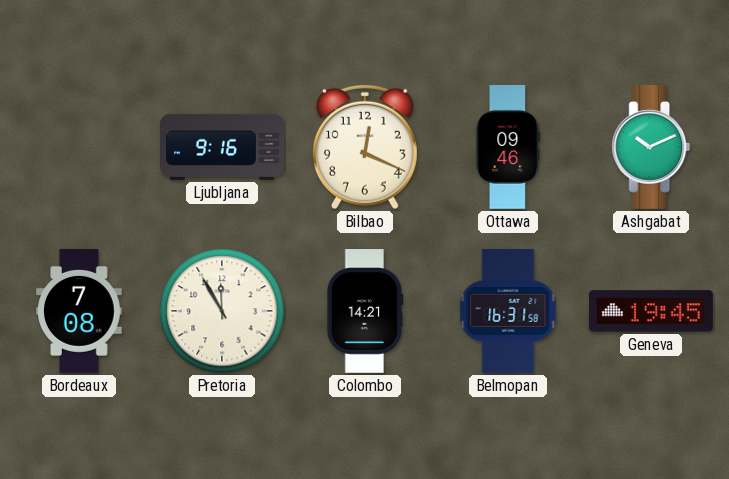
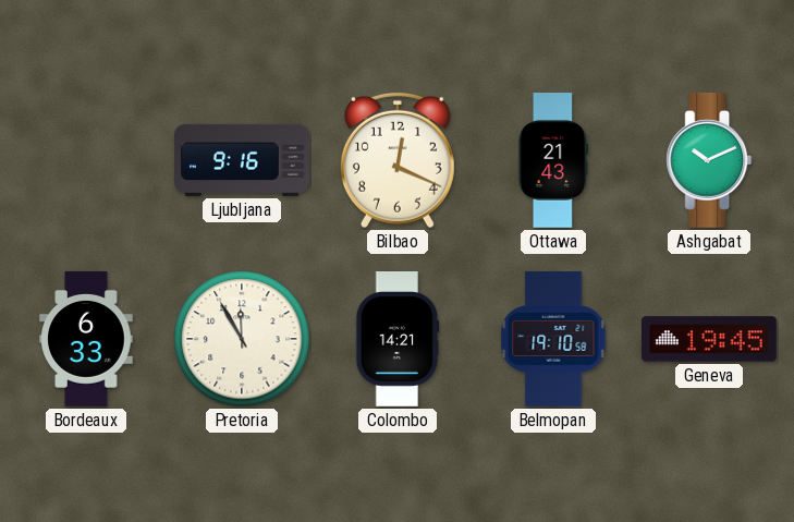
Ottawa: 09:46 -> 21:43
Bordeaux: 7:08 -> 6:33
Belmopan: 16:31 -> 19:10
